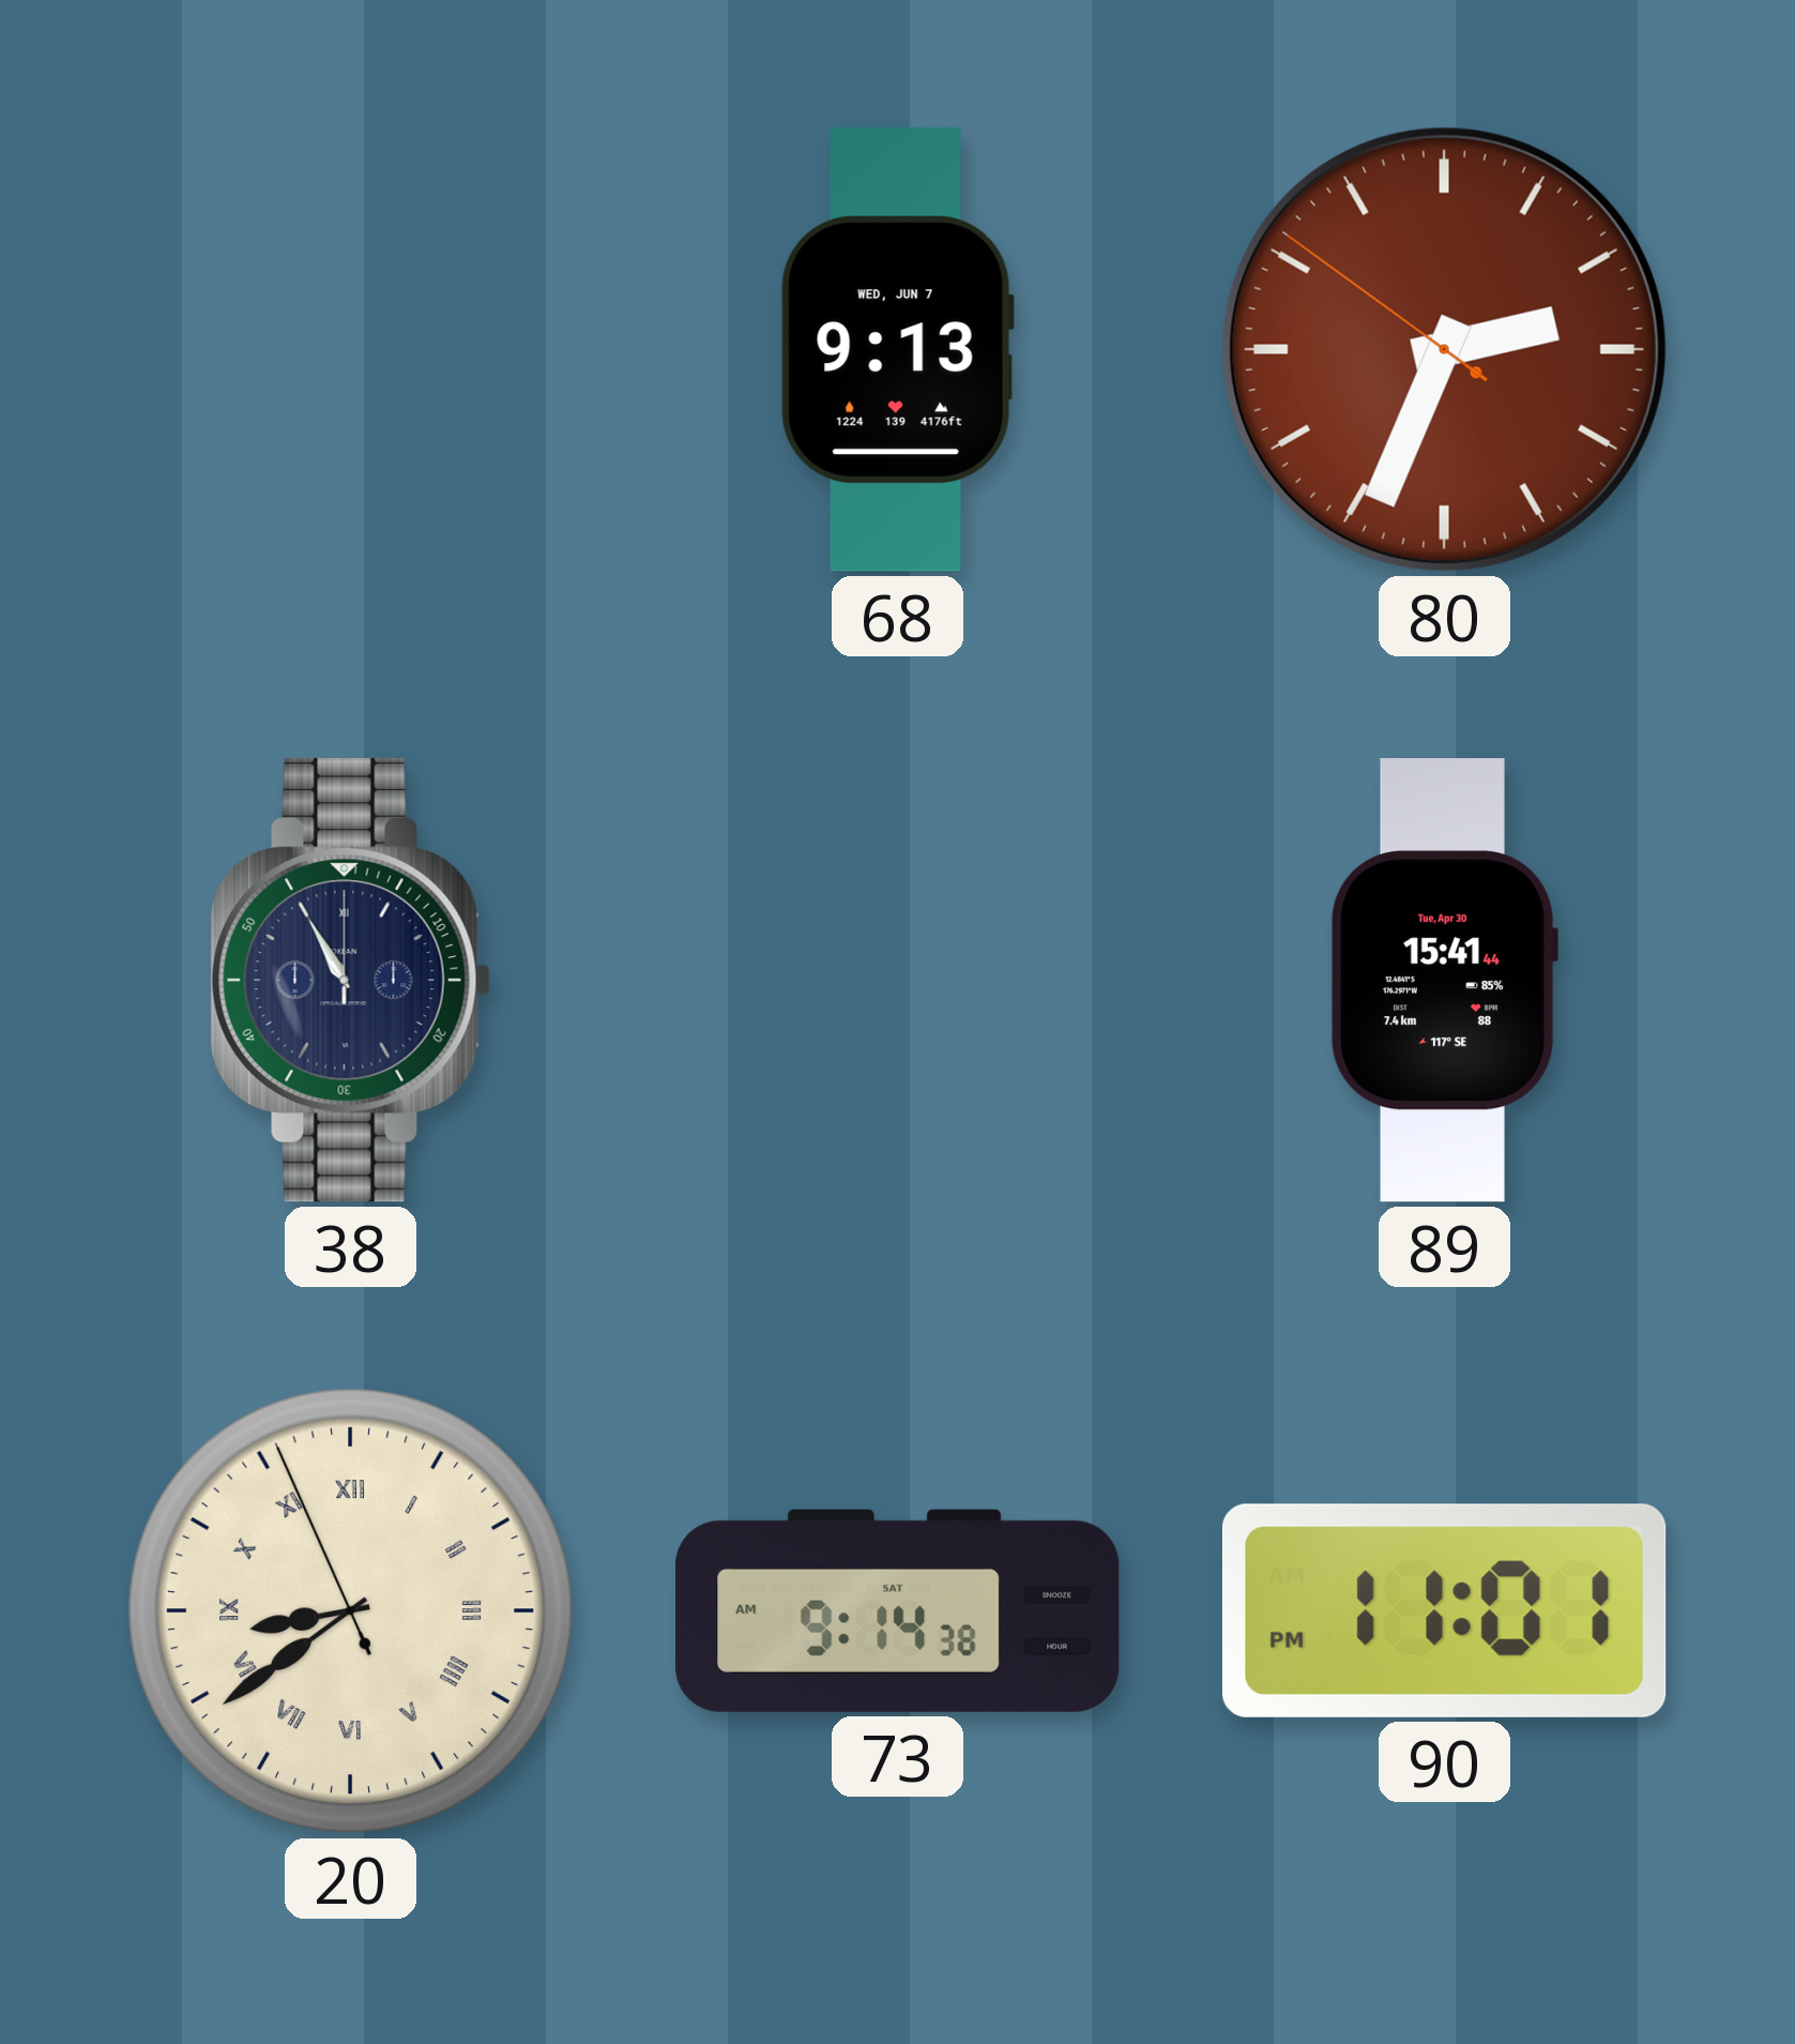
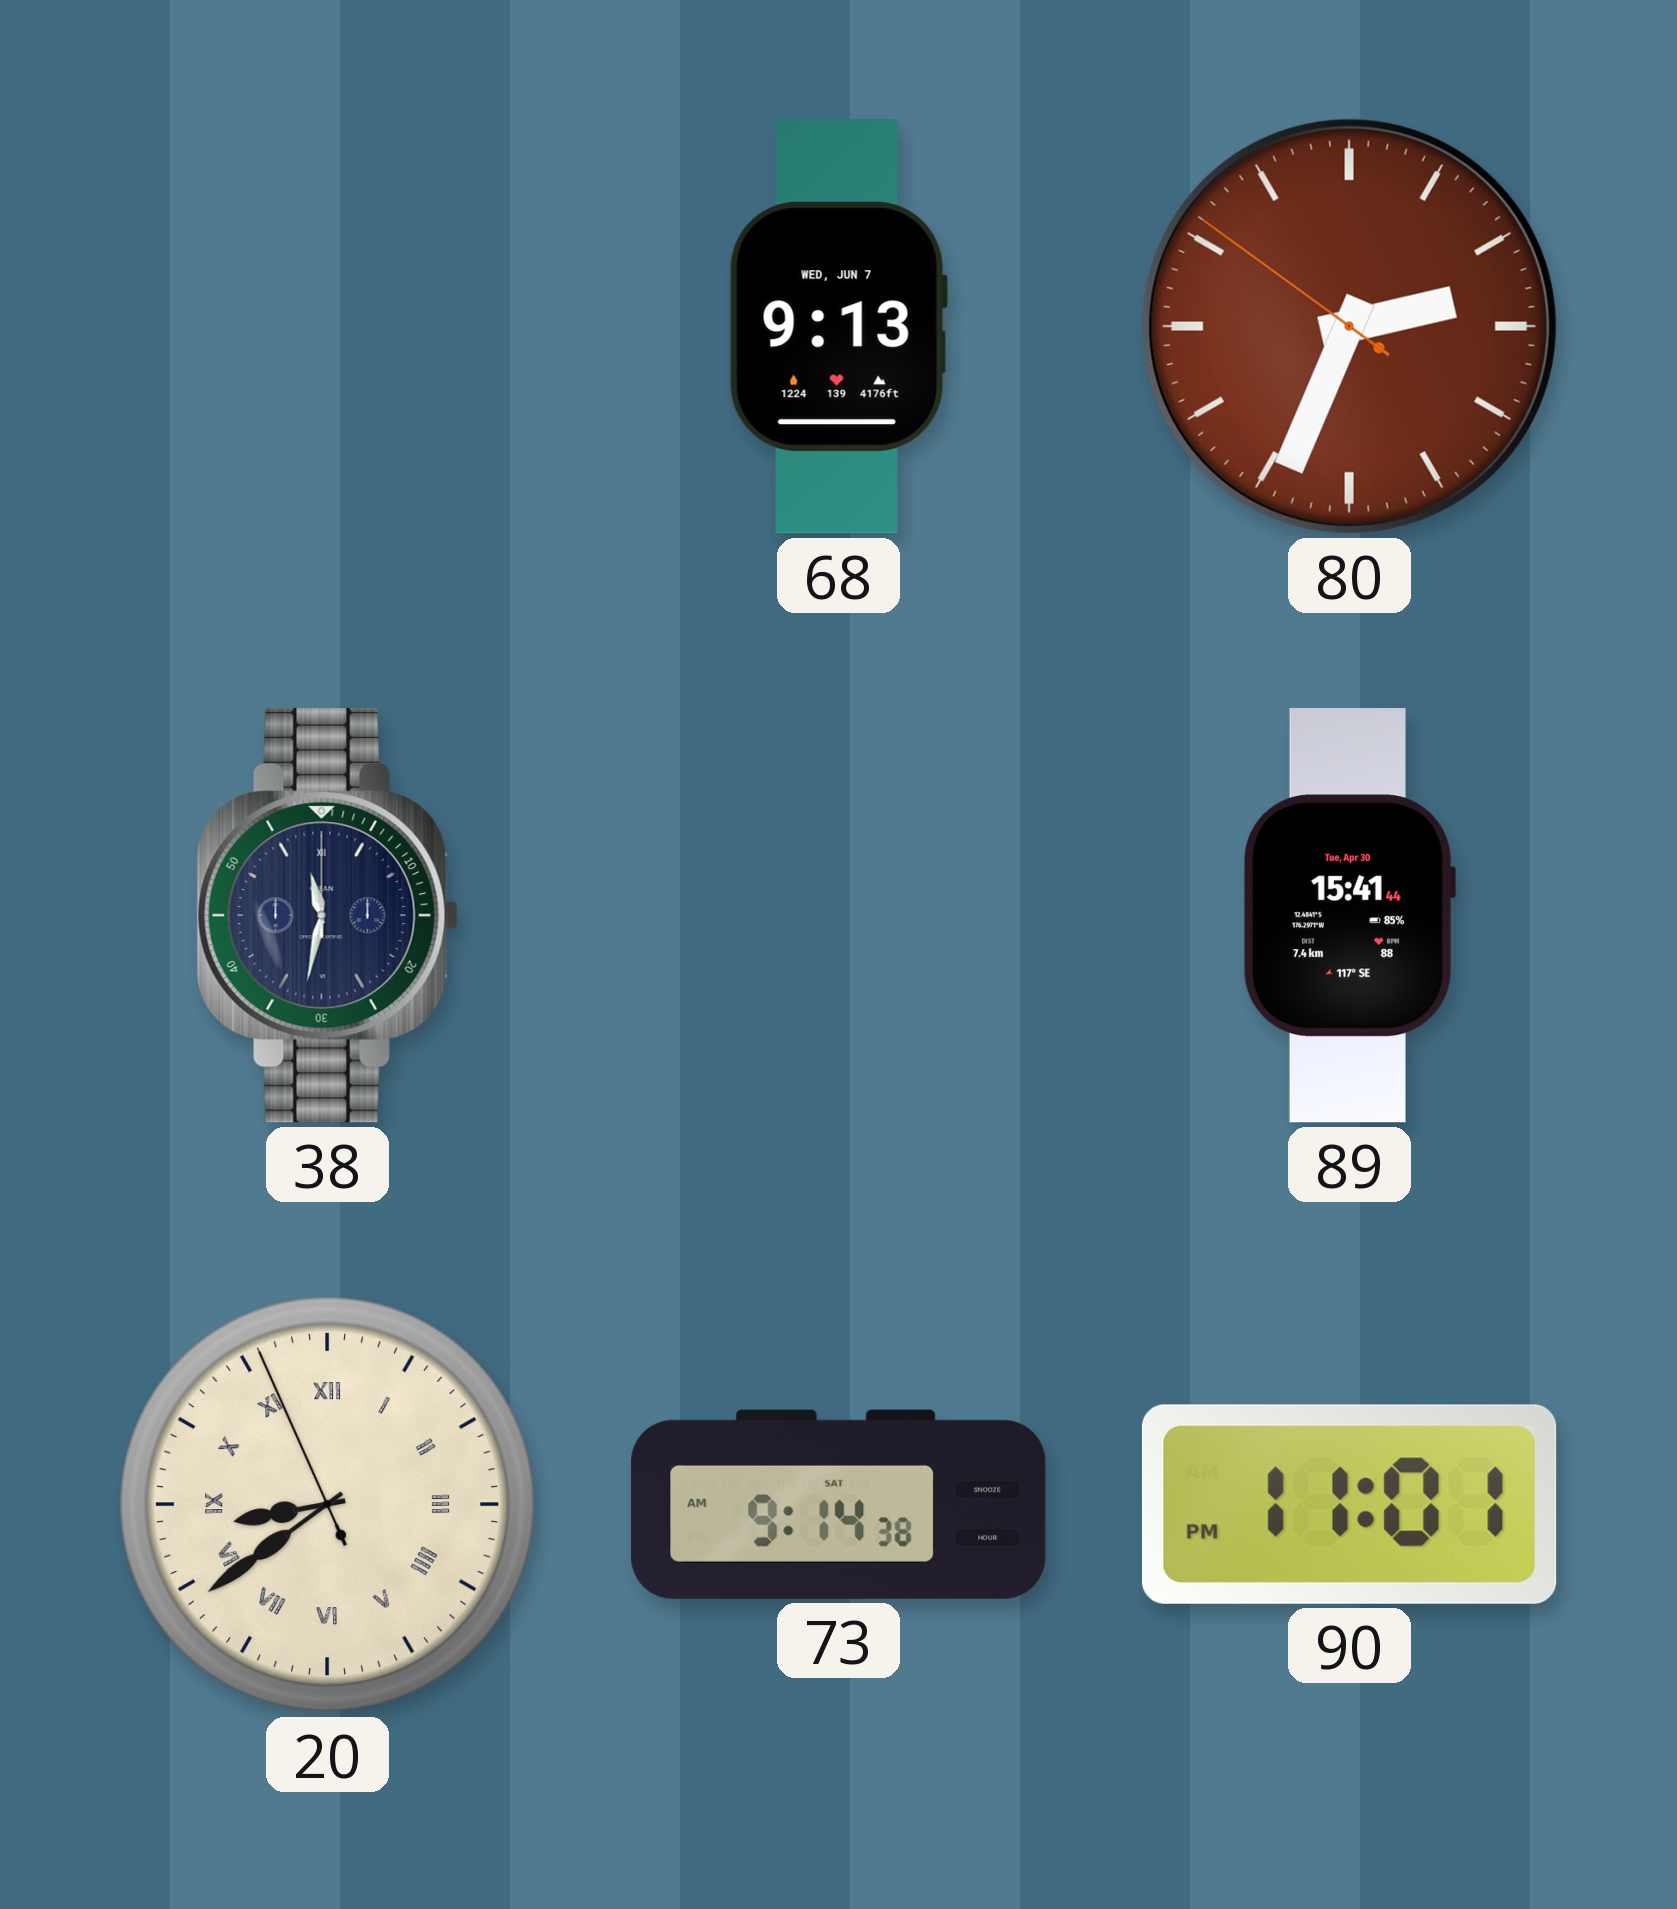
38: 10:55 -> 11:32
